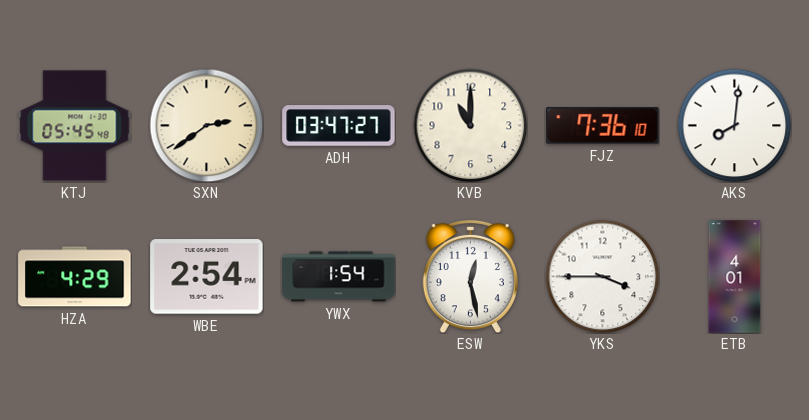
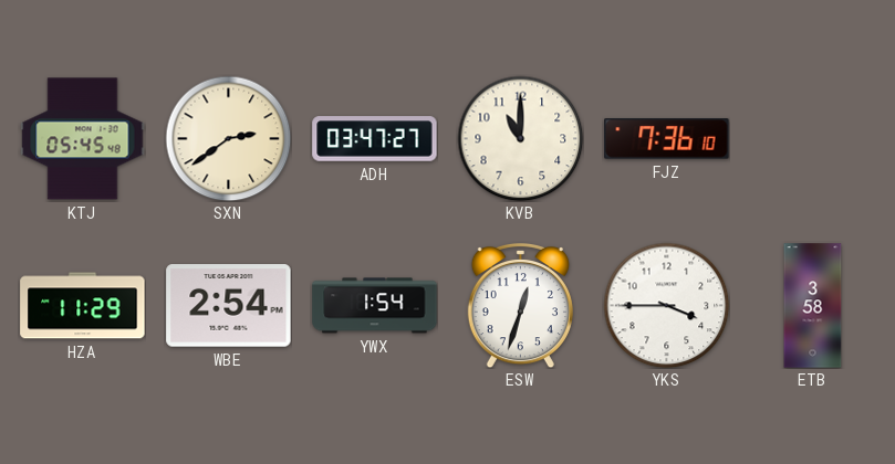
AKS: 8:01 -> none
HZA: 4:29 -> 11:29
ESW: 12:28 -> 12:33
ETB: 4:01 -> 3:58
